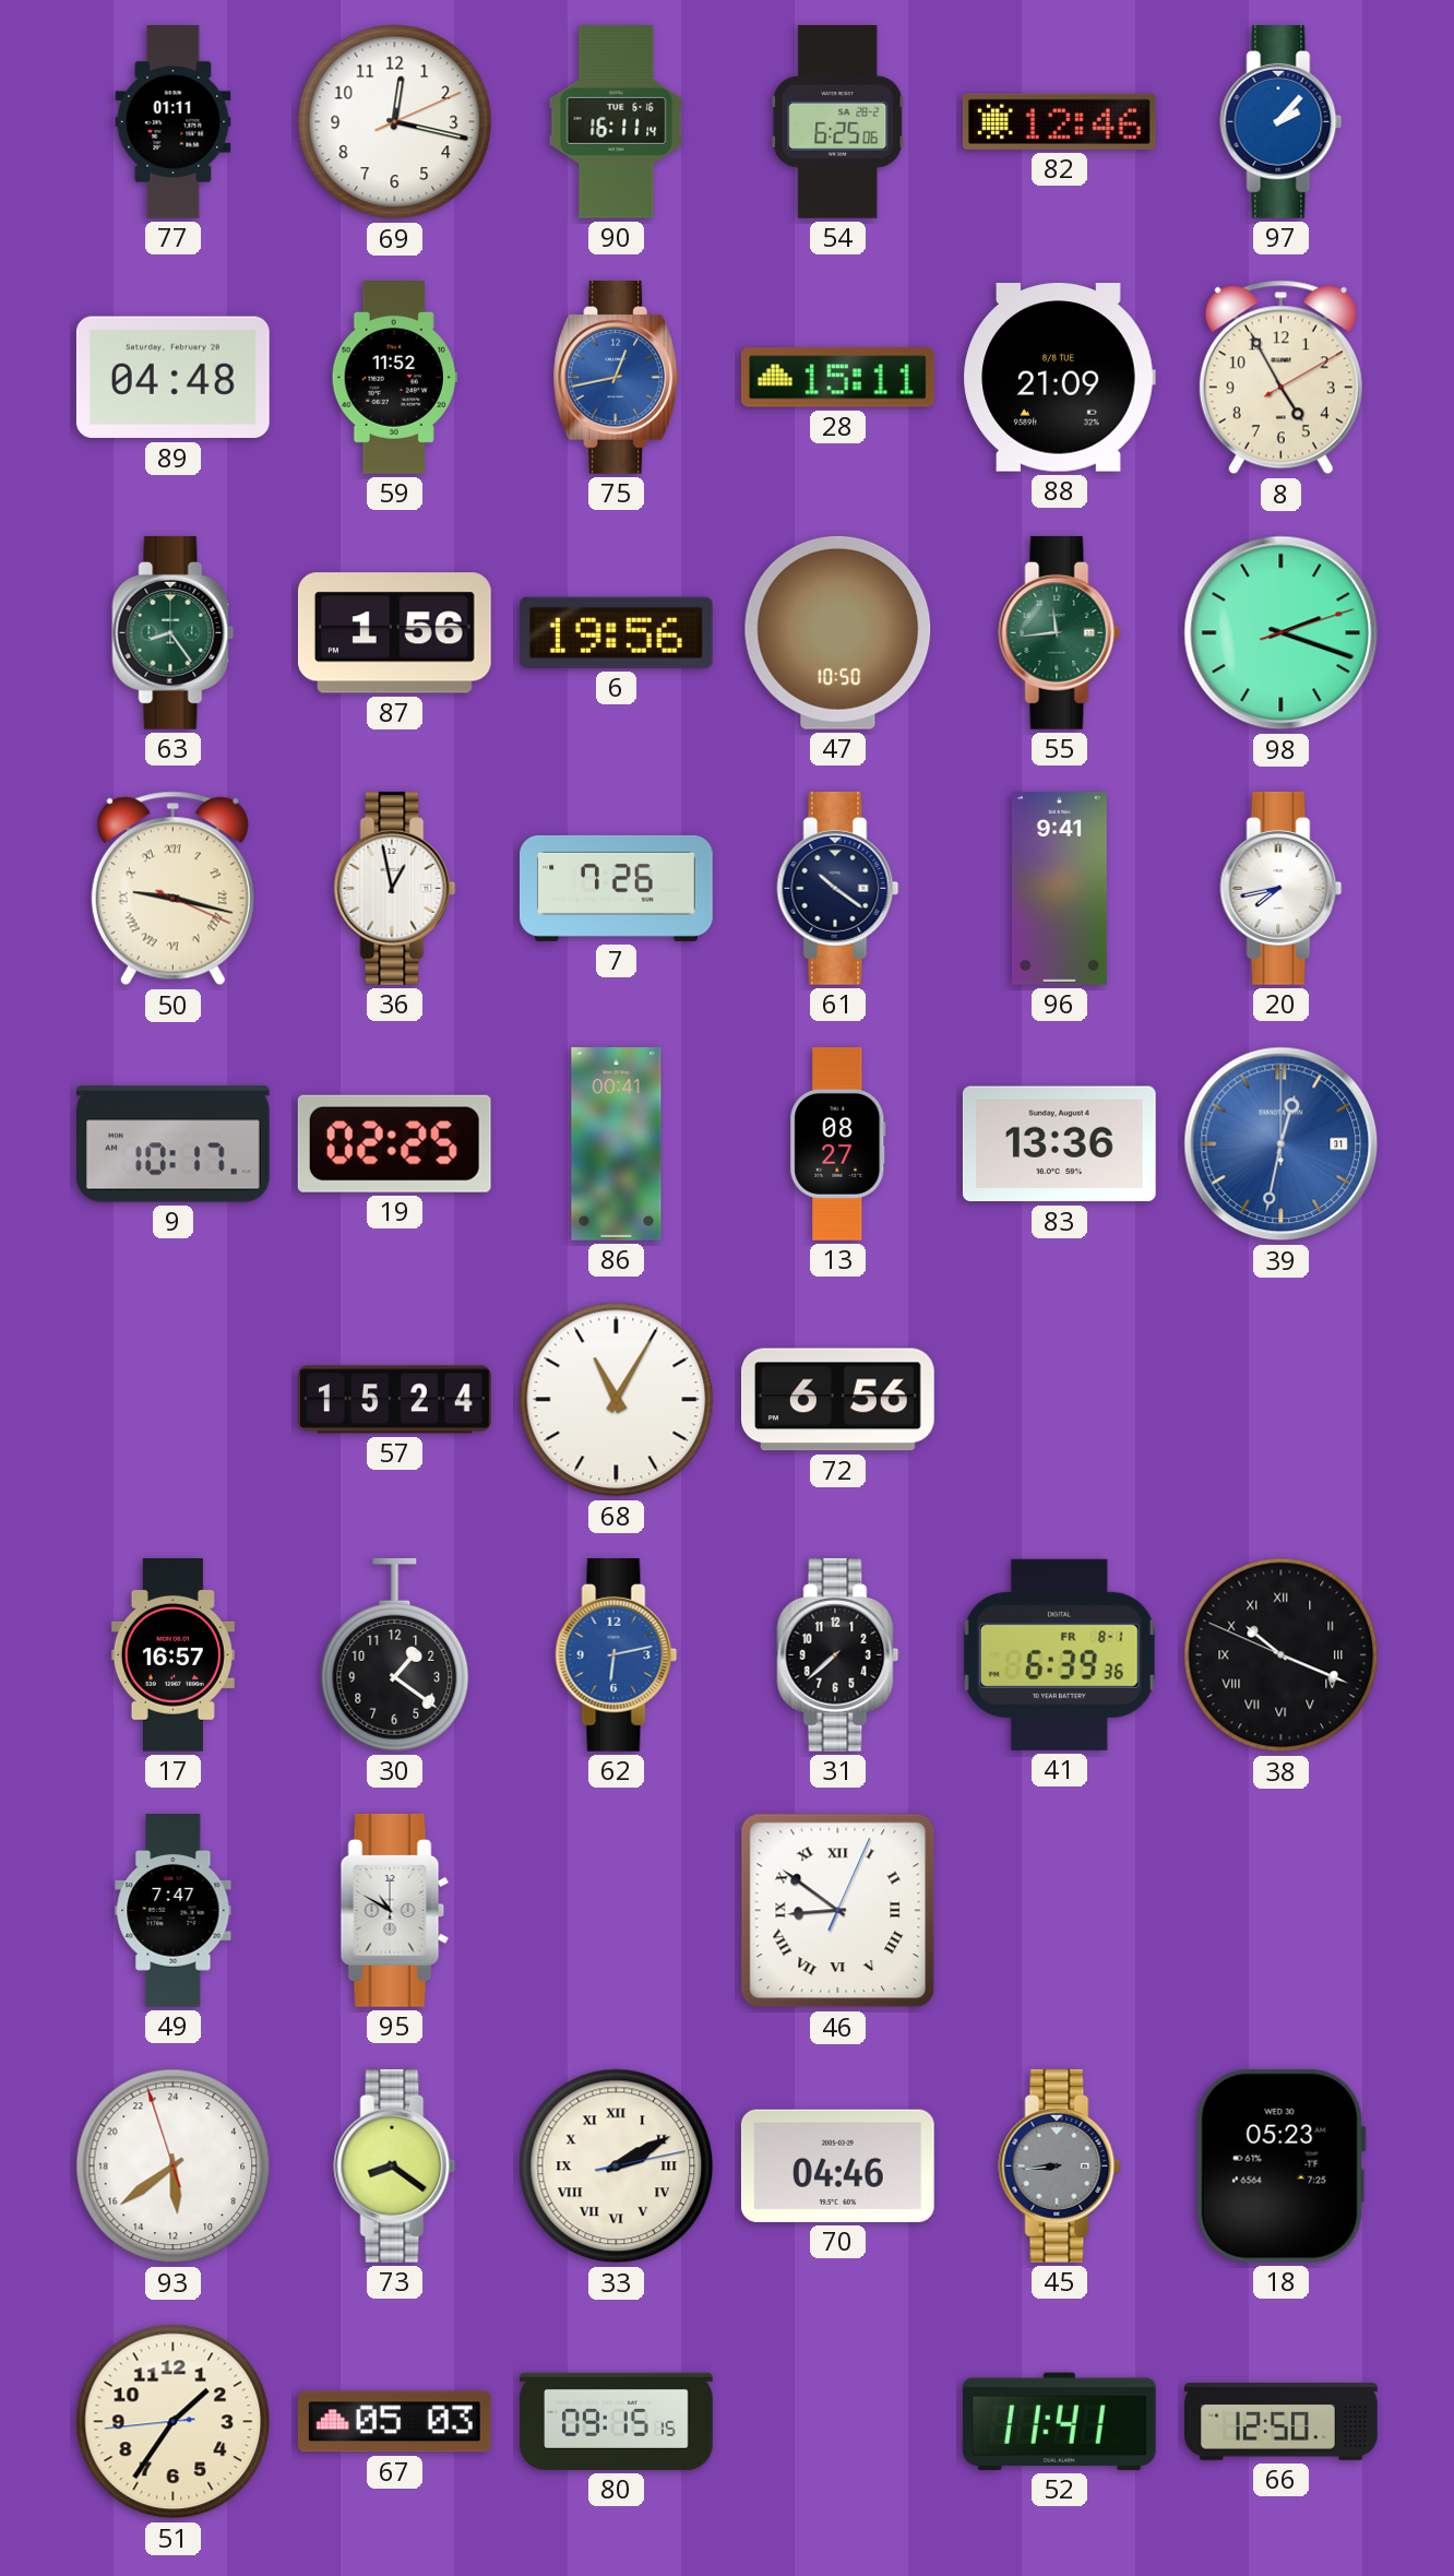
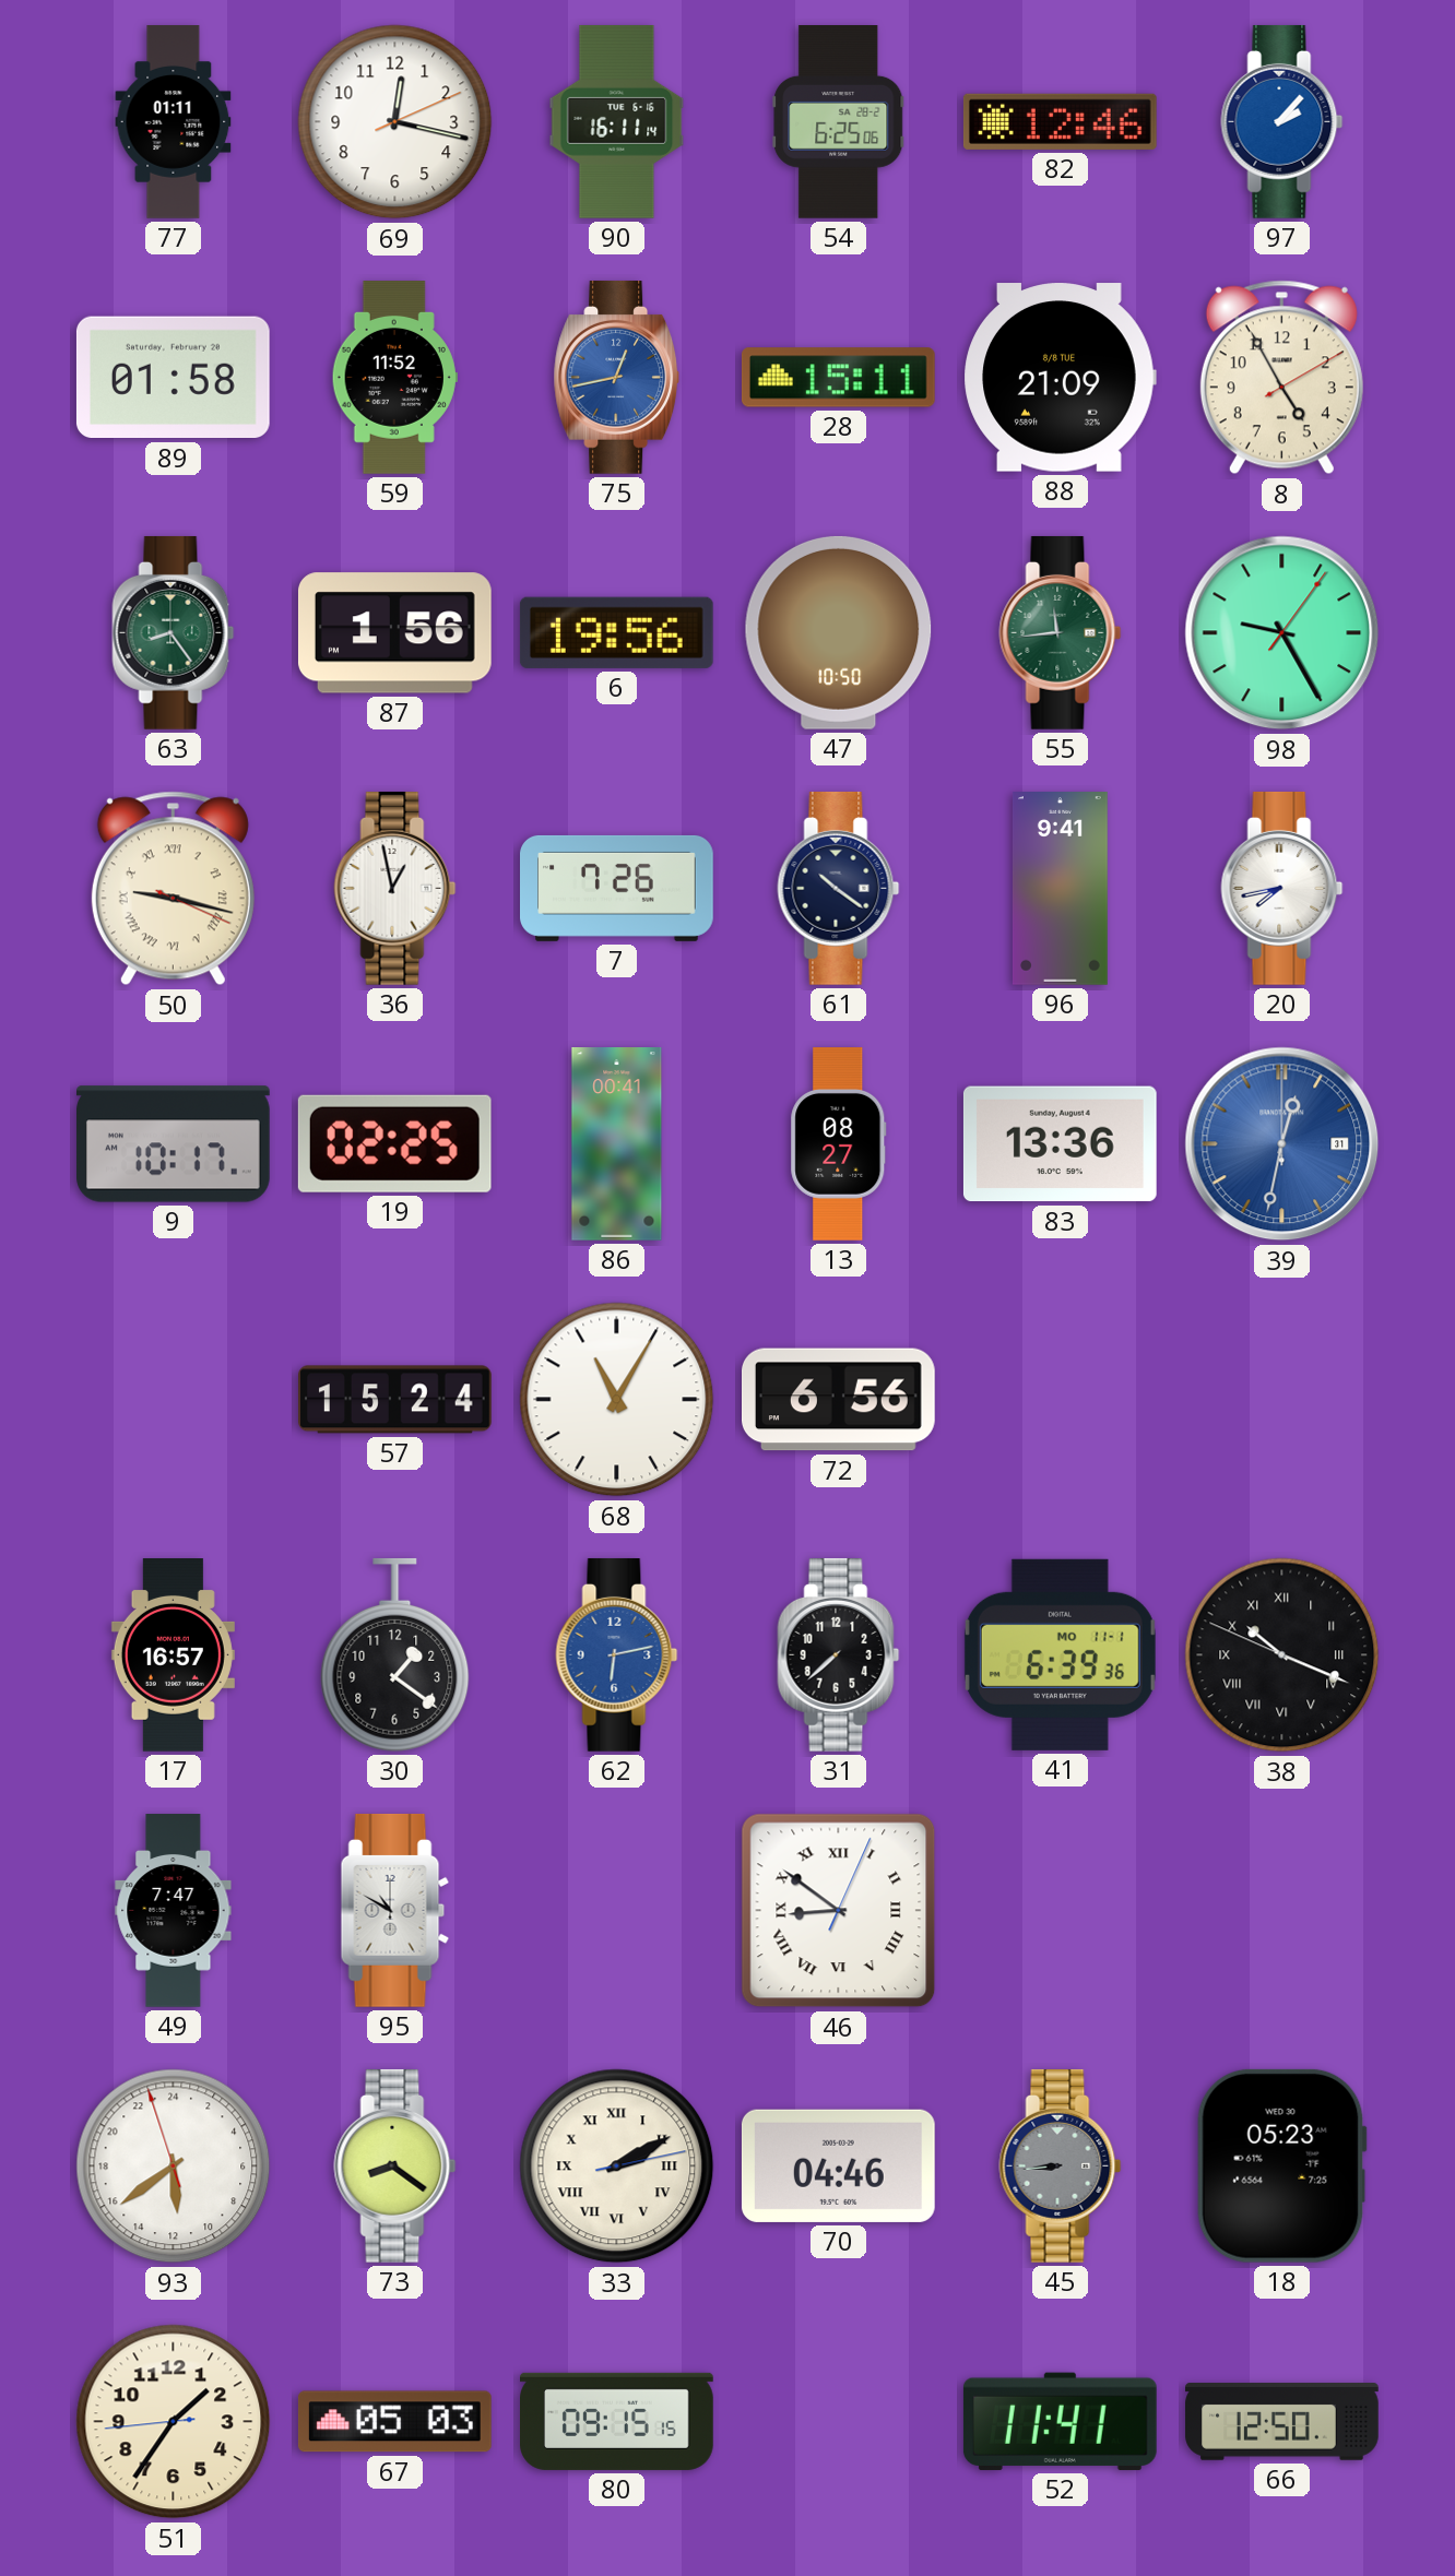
89: 04:48 -> 01:58
98: 2:18 -> 9:25
41 date: FR 8-1 -> MO 11-1
